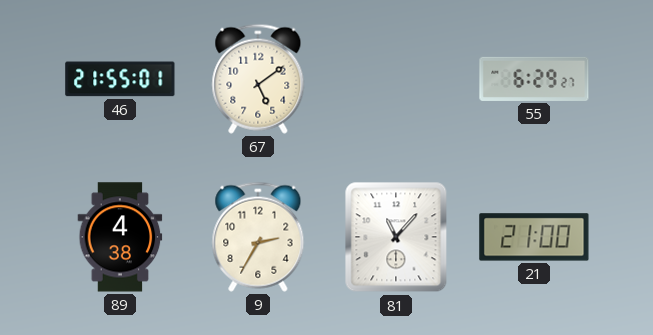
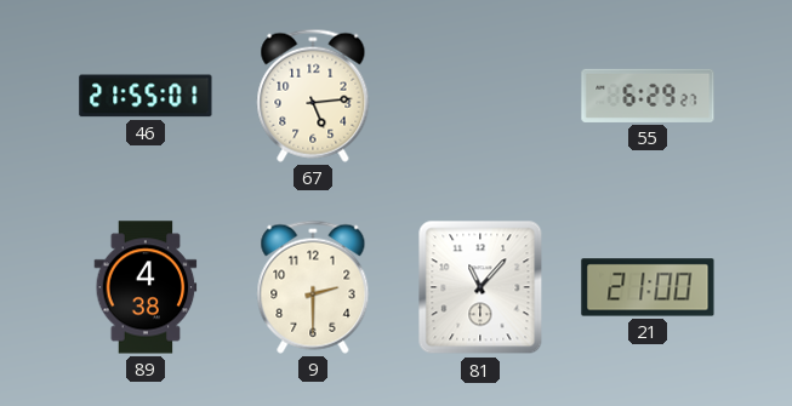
67: 5:09 -> 5:14
9: 2:35 -> 2:30
